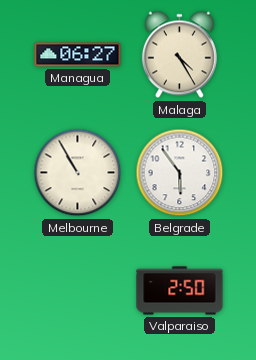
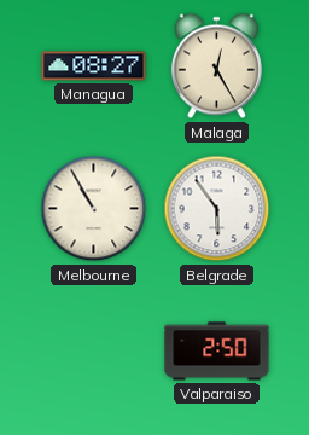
Managua: 06:27 -> 08:27
Malaga: 4:25 -> 12:25
